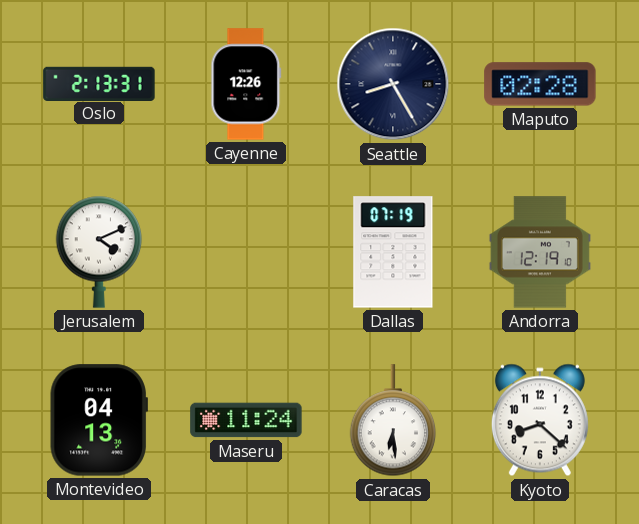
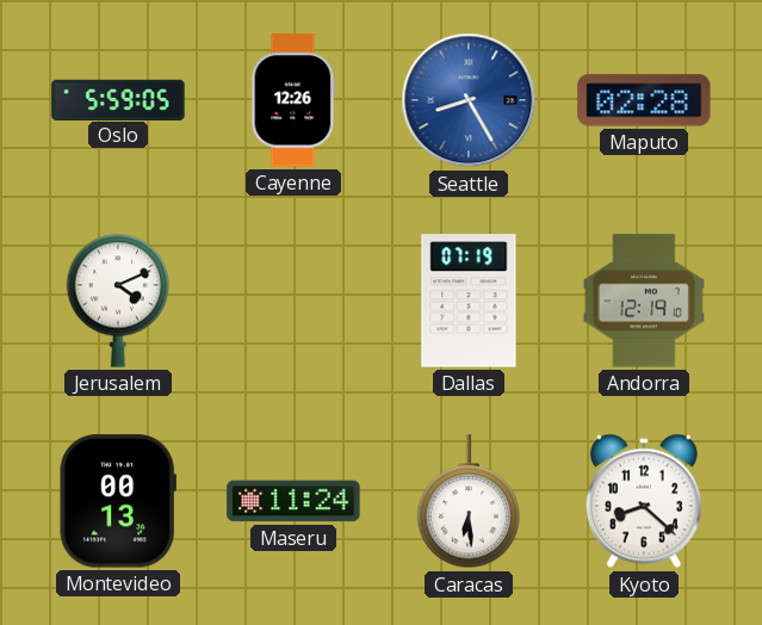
Oslo: 2:13 -> 5:59
Seattle dial: navy -> blue
Montevideo: 04:13 -> 00:13
